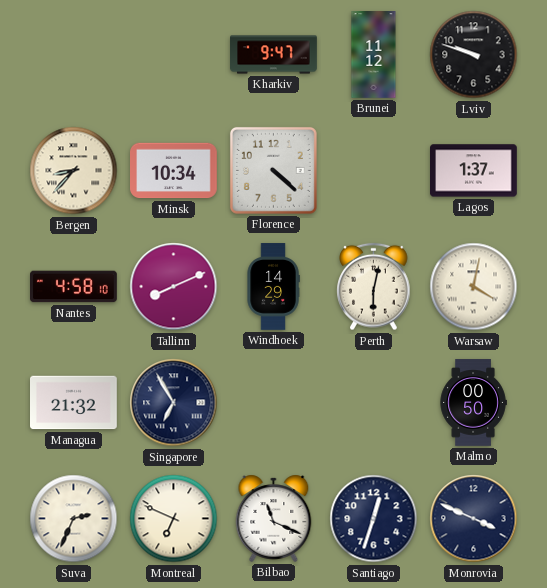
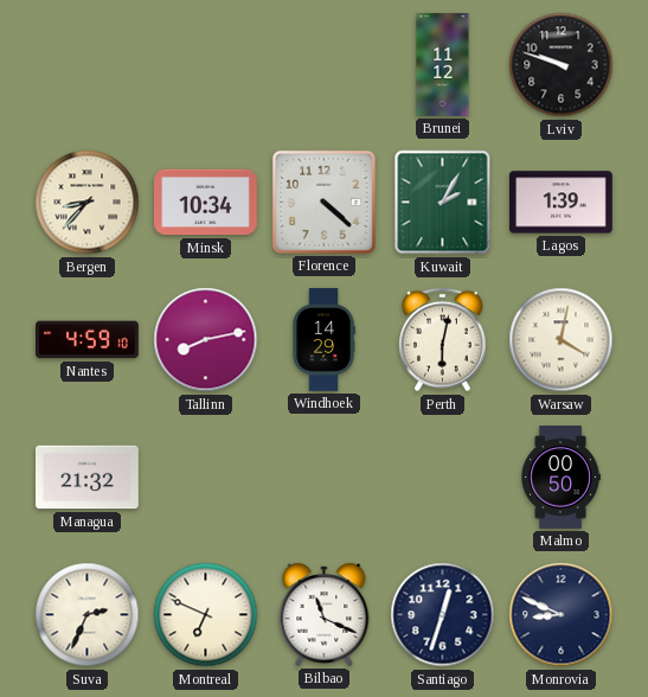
Kharkiv: 9:47 -> none
Kuwait: none -> 2:05
Lagos: 1:37 -> 1:39
Nantes: 4:58 -> 4:59
Tallinn: 8:11 -> 8:13
Singapore: 6:55 -> none
Monrovia: 3:49 -> 8:49
